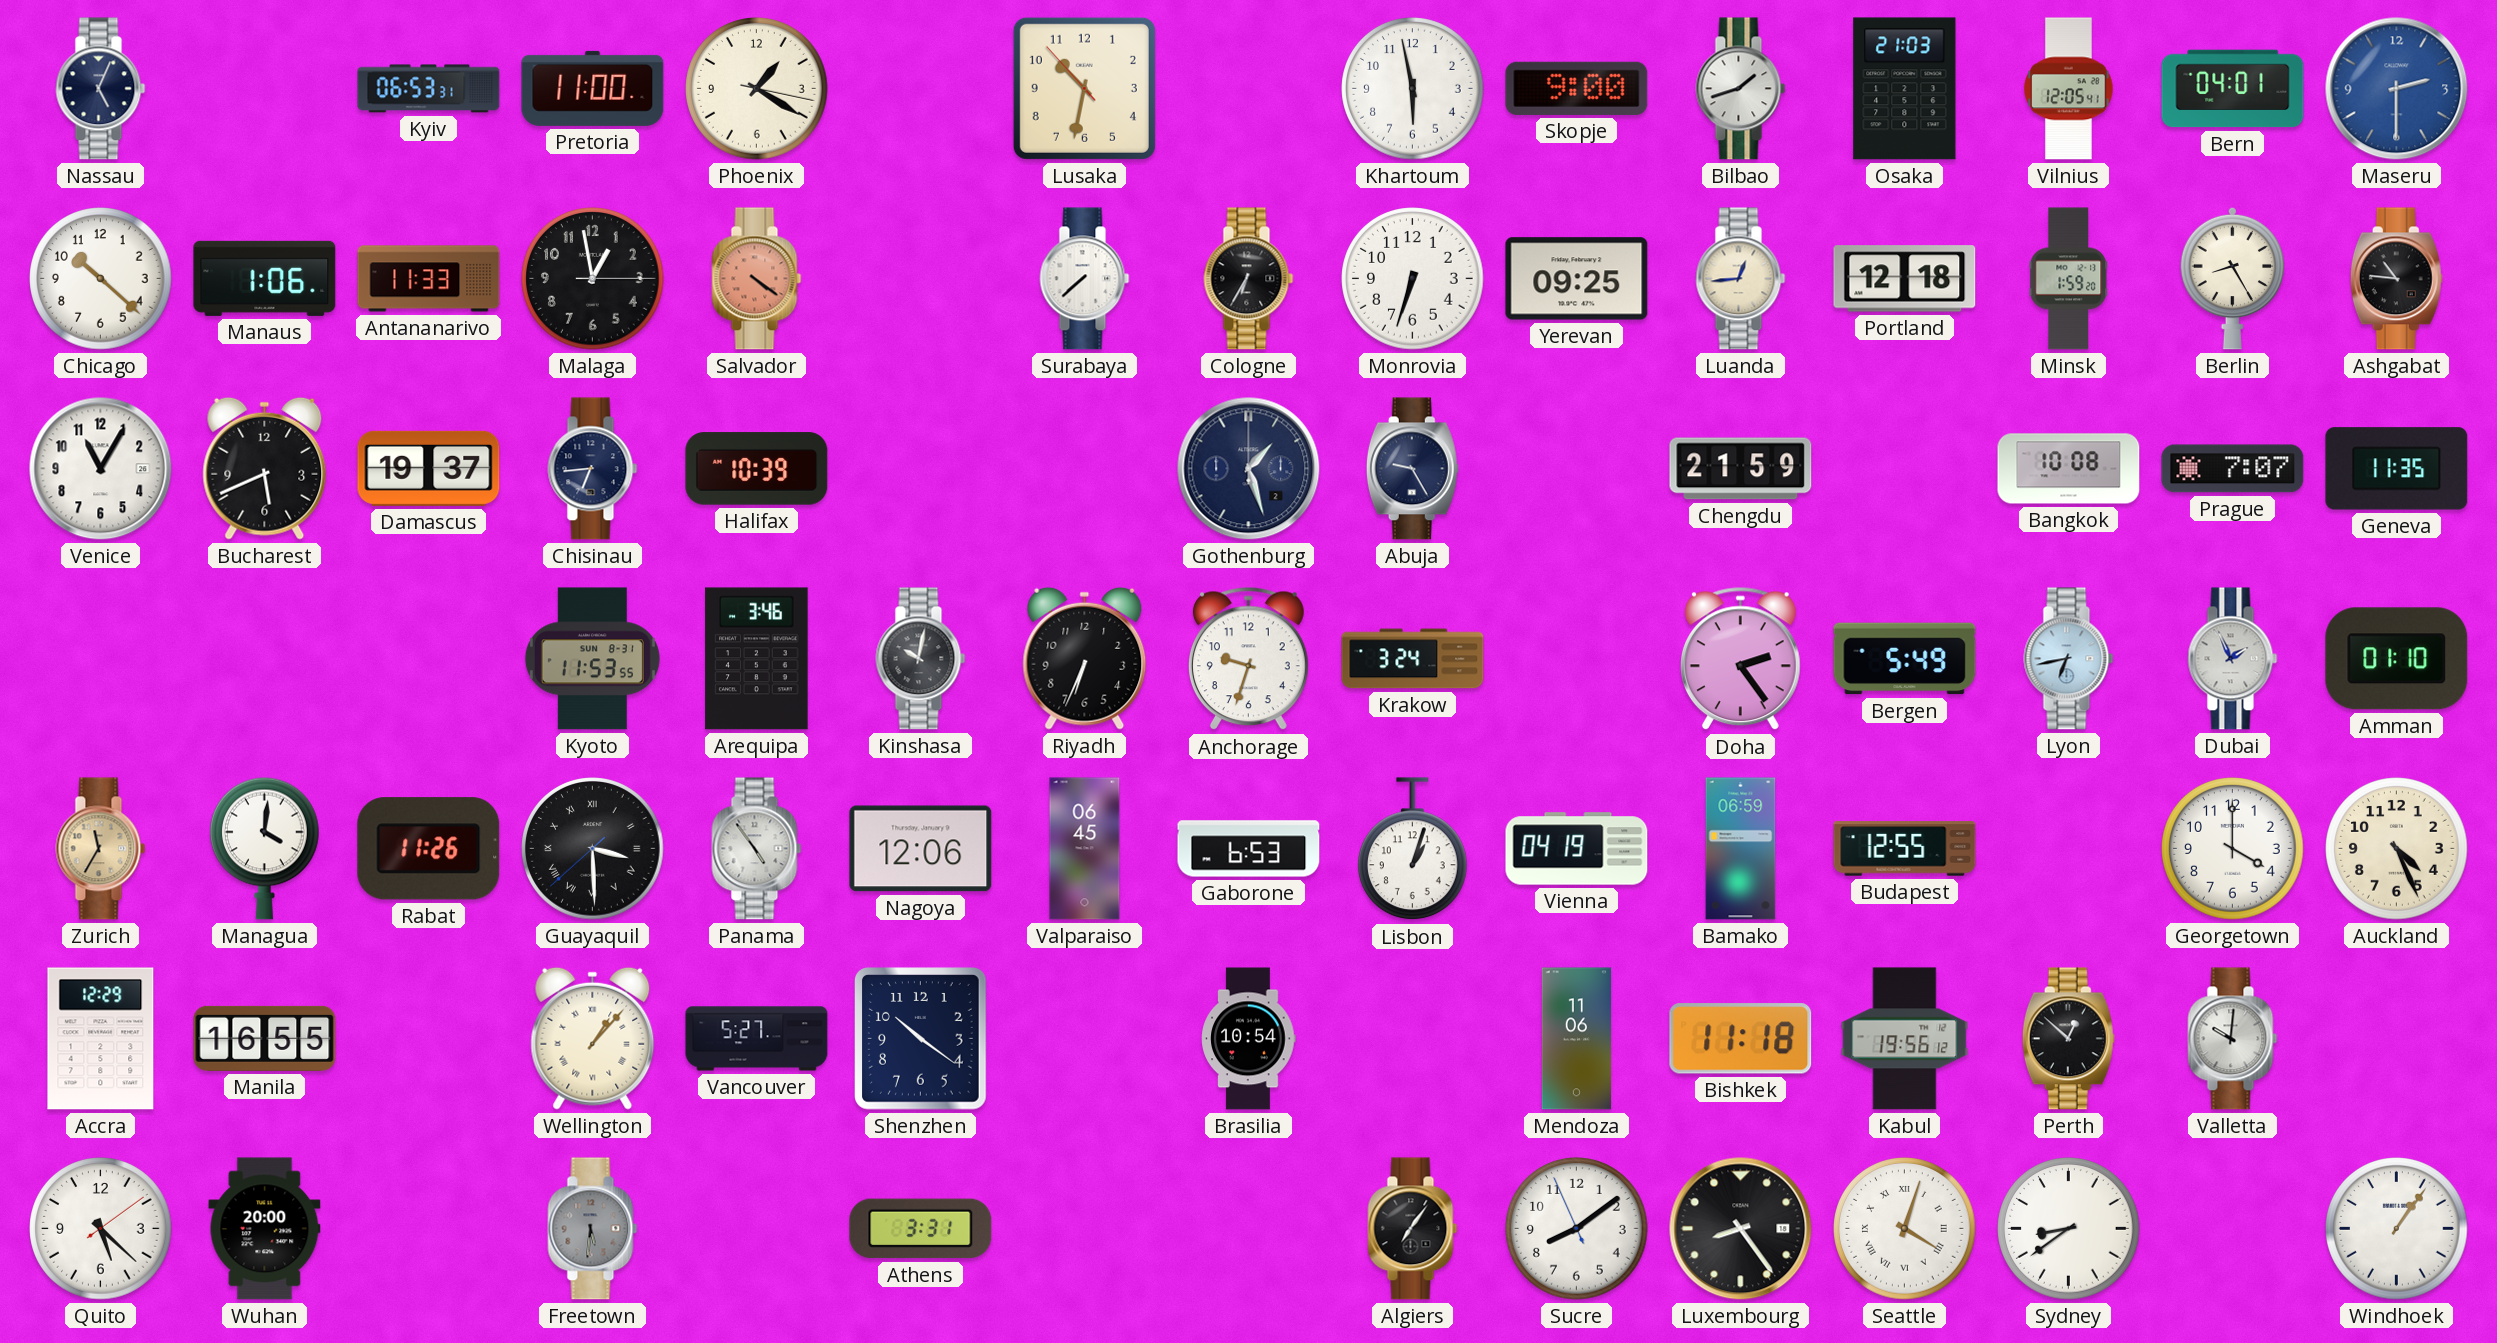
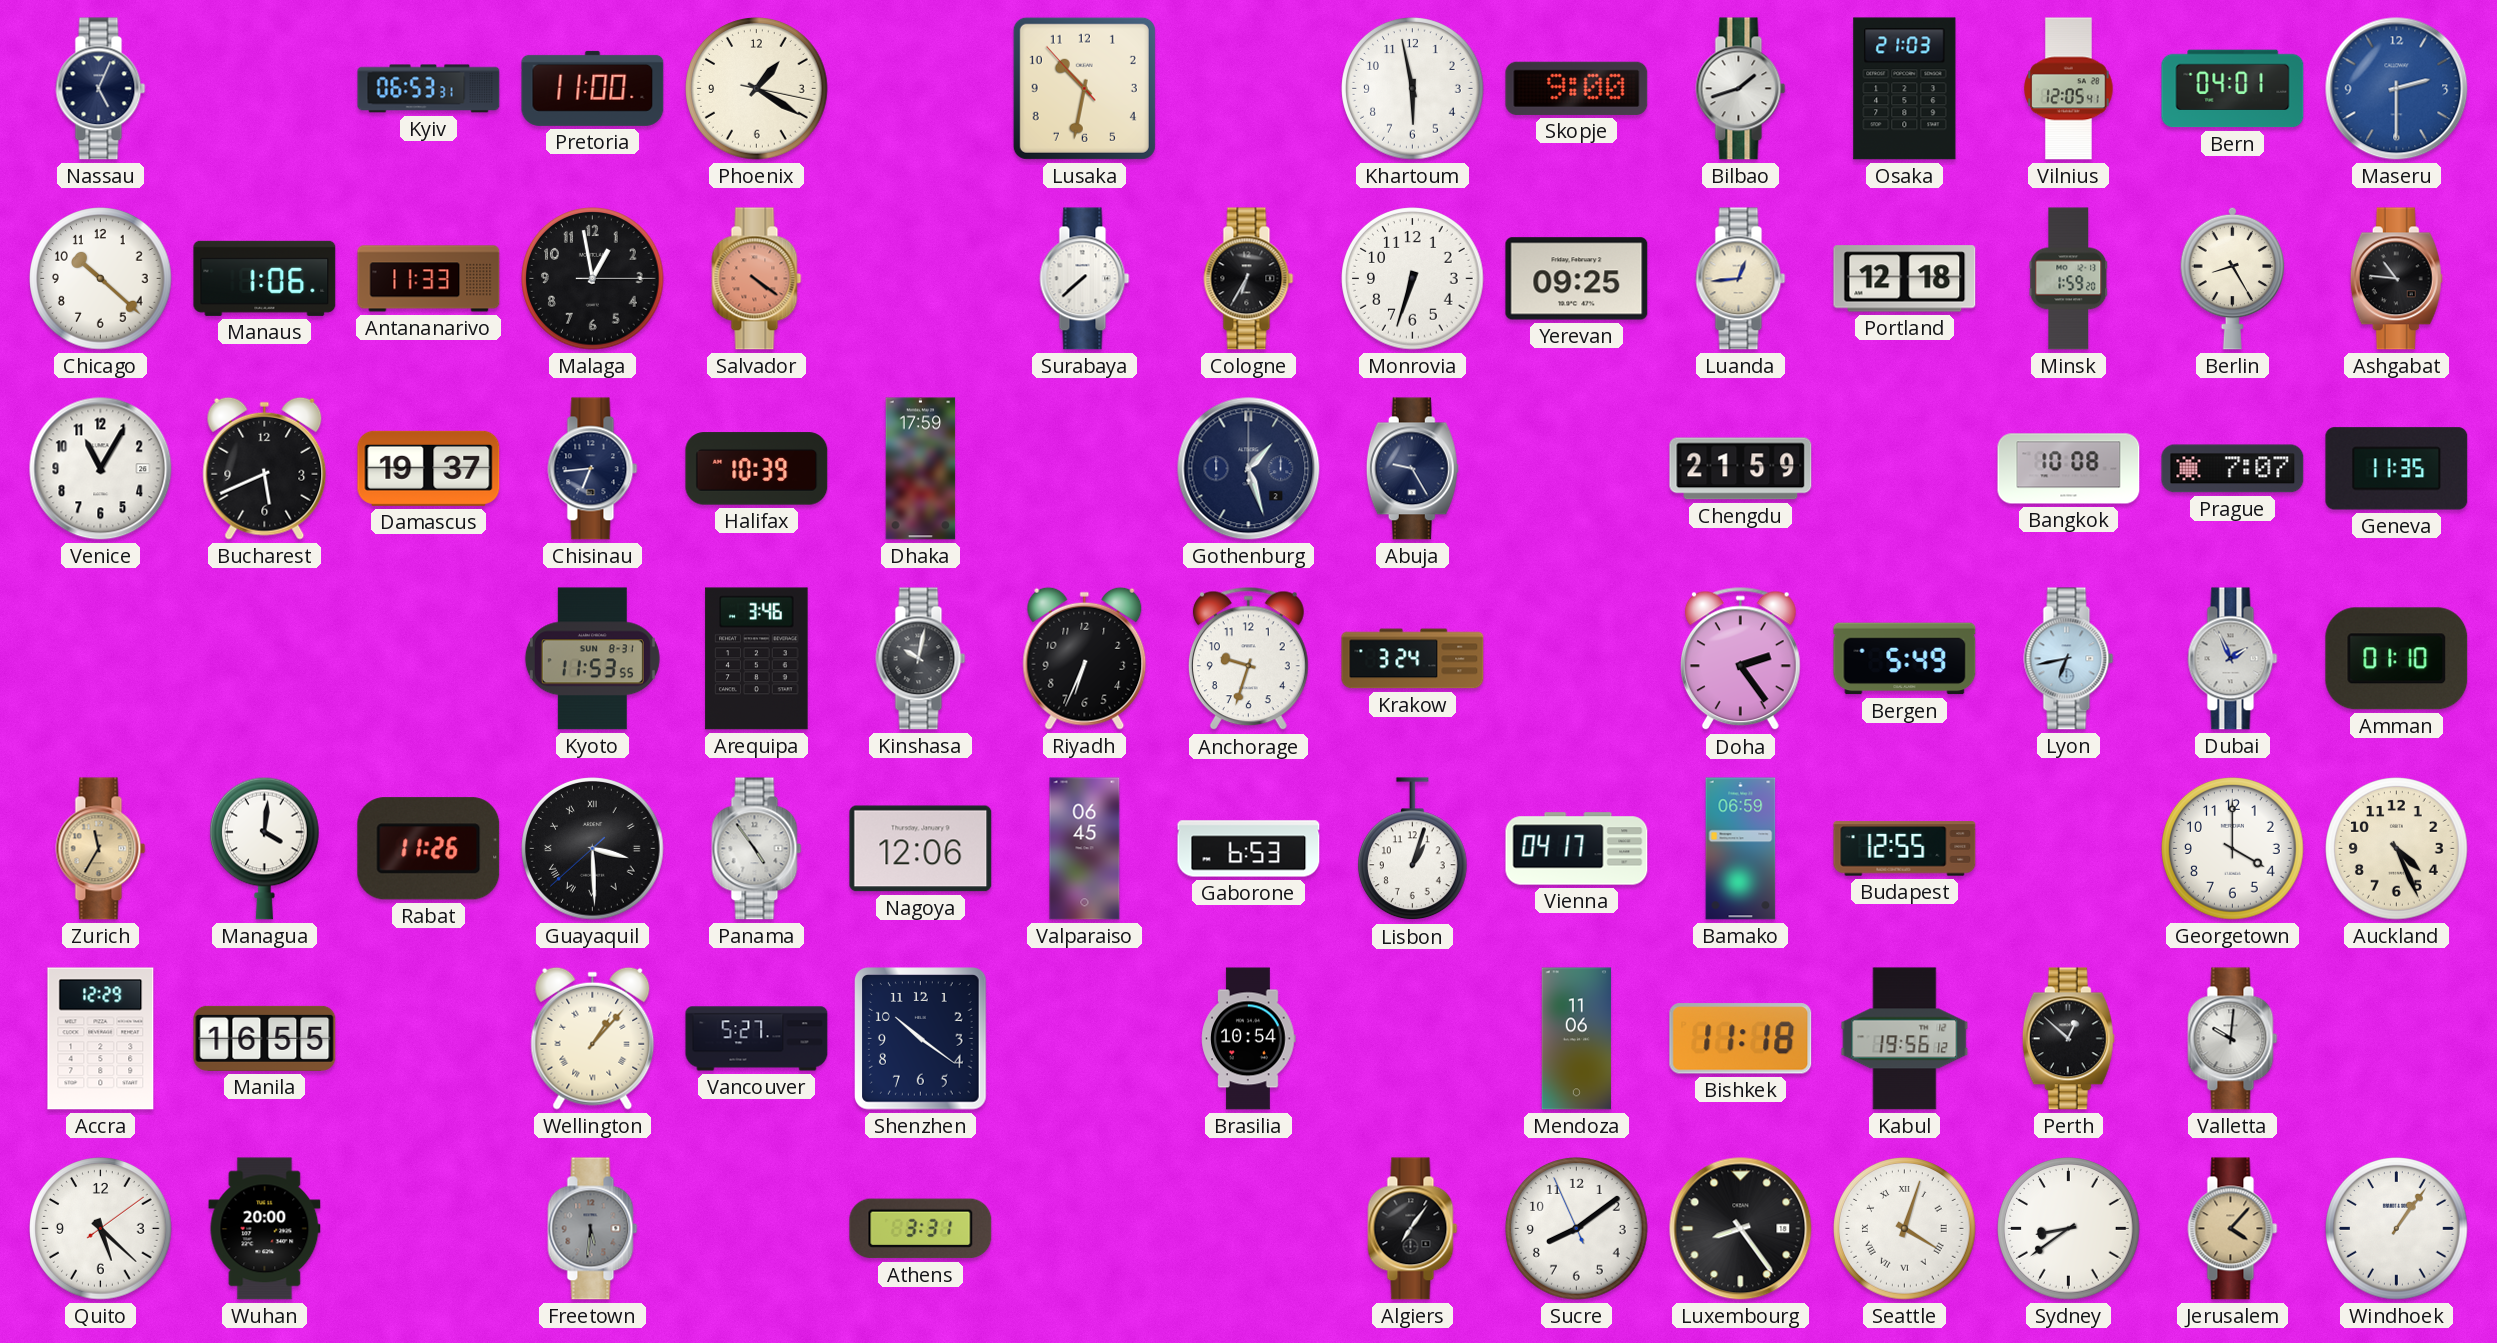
Dhaka: none -> 17:59
Vienna: 04:19 -> 04:17
Jerusalem: none -> 4:07
